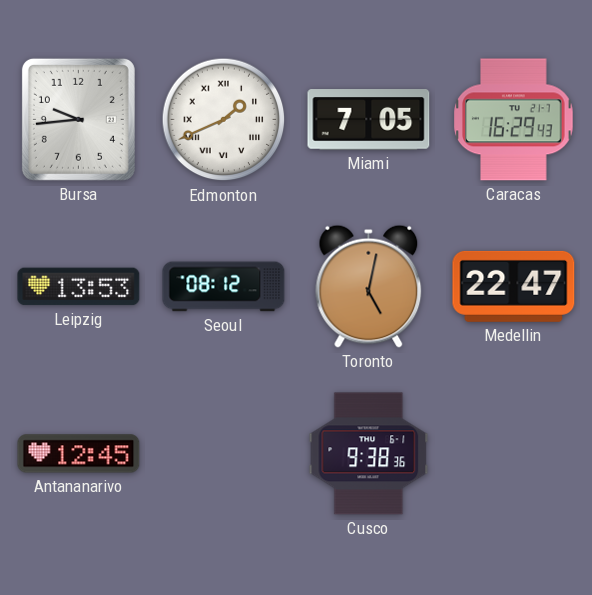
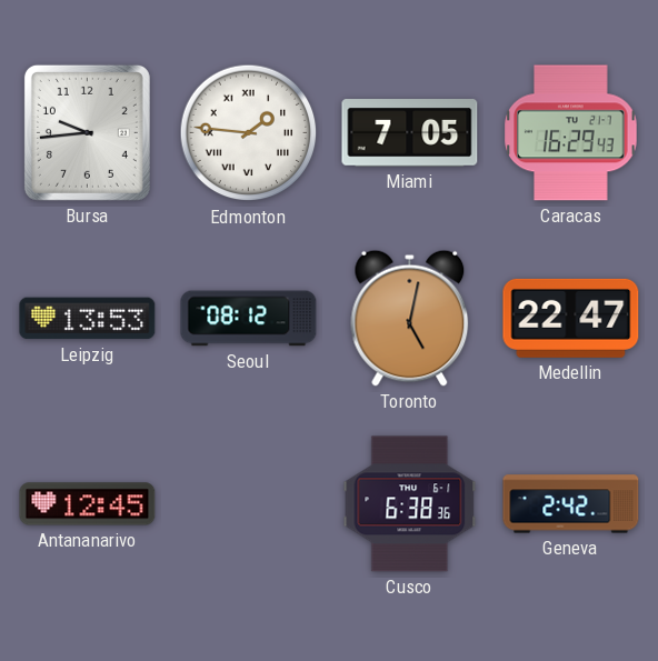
Edmonton: 1:41 -> 1:46
Cusco: 9:38 -> 6:38
Geneva: none -> 2:42
